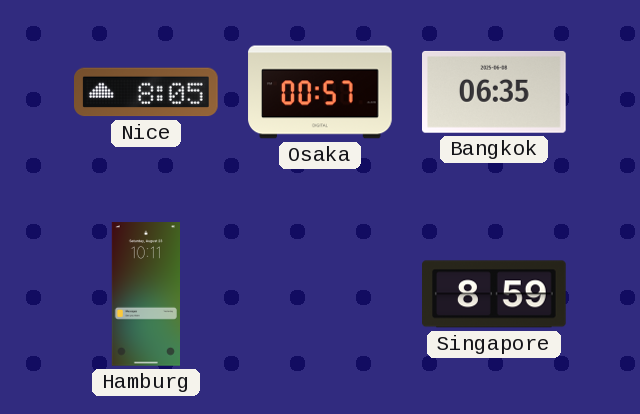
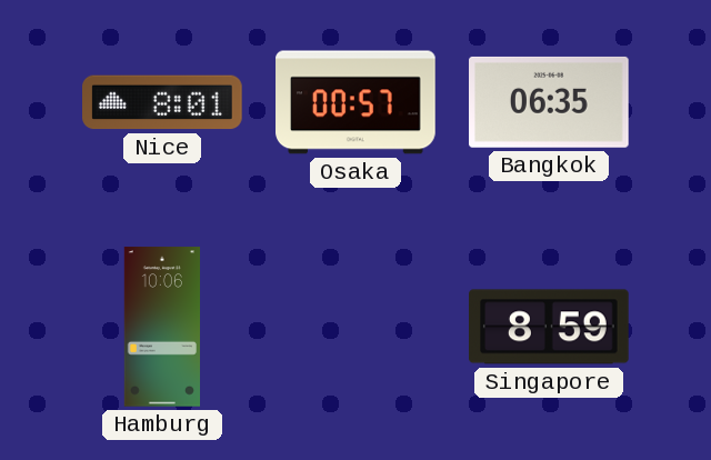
Nice: 8:05 -> 8:01
Hamburg: 10:11 -> 10:06
